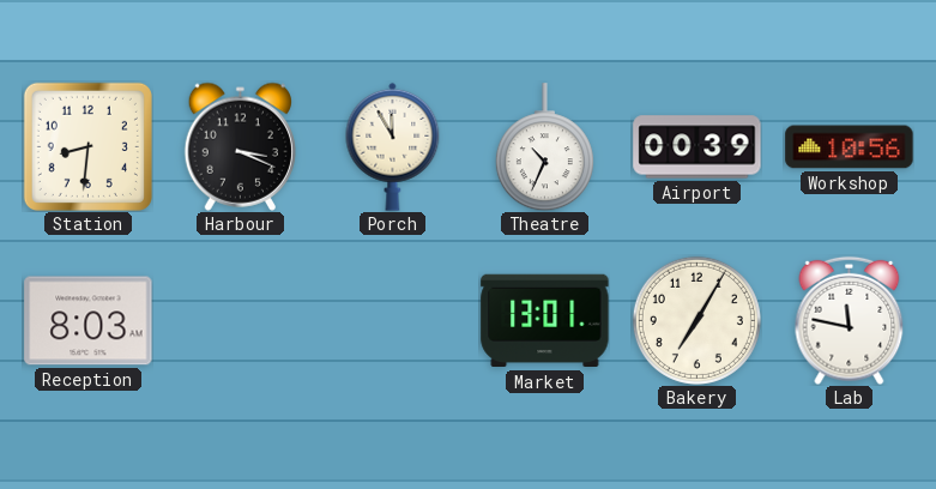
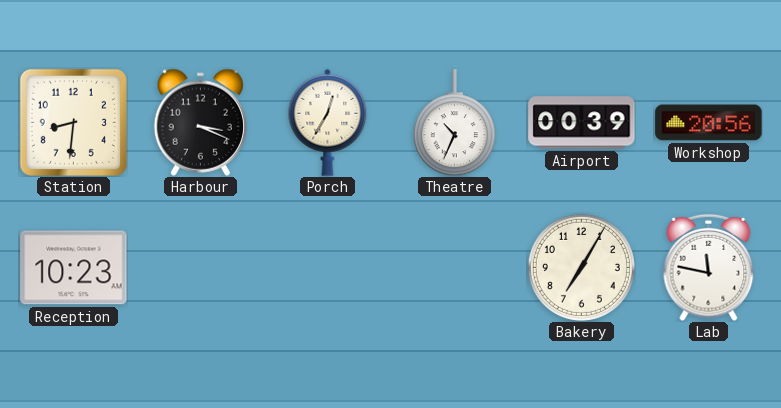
Porch: 11:55 -> 12:35
Workshop: 10:56 -> 20:56
Reception: 8:03 -> 10:23
Market: 13:01 -> none
